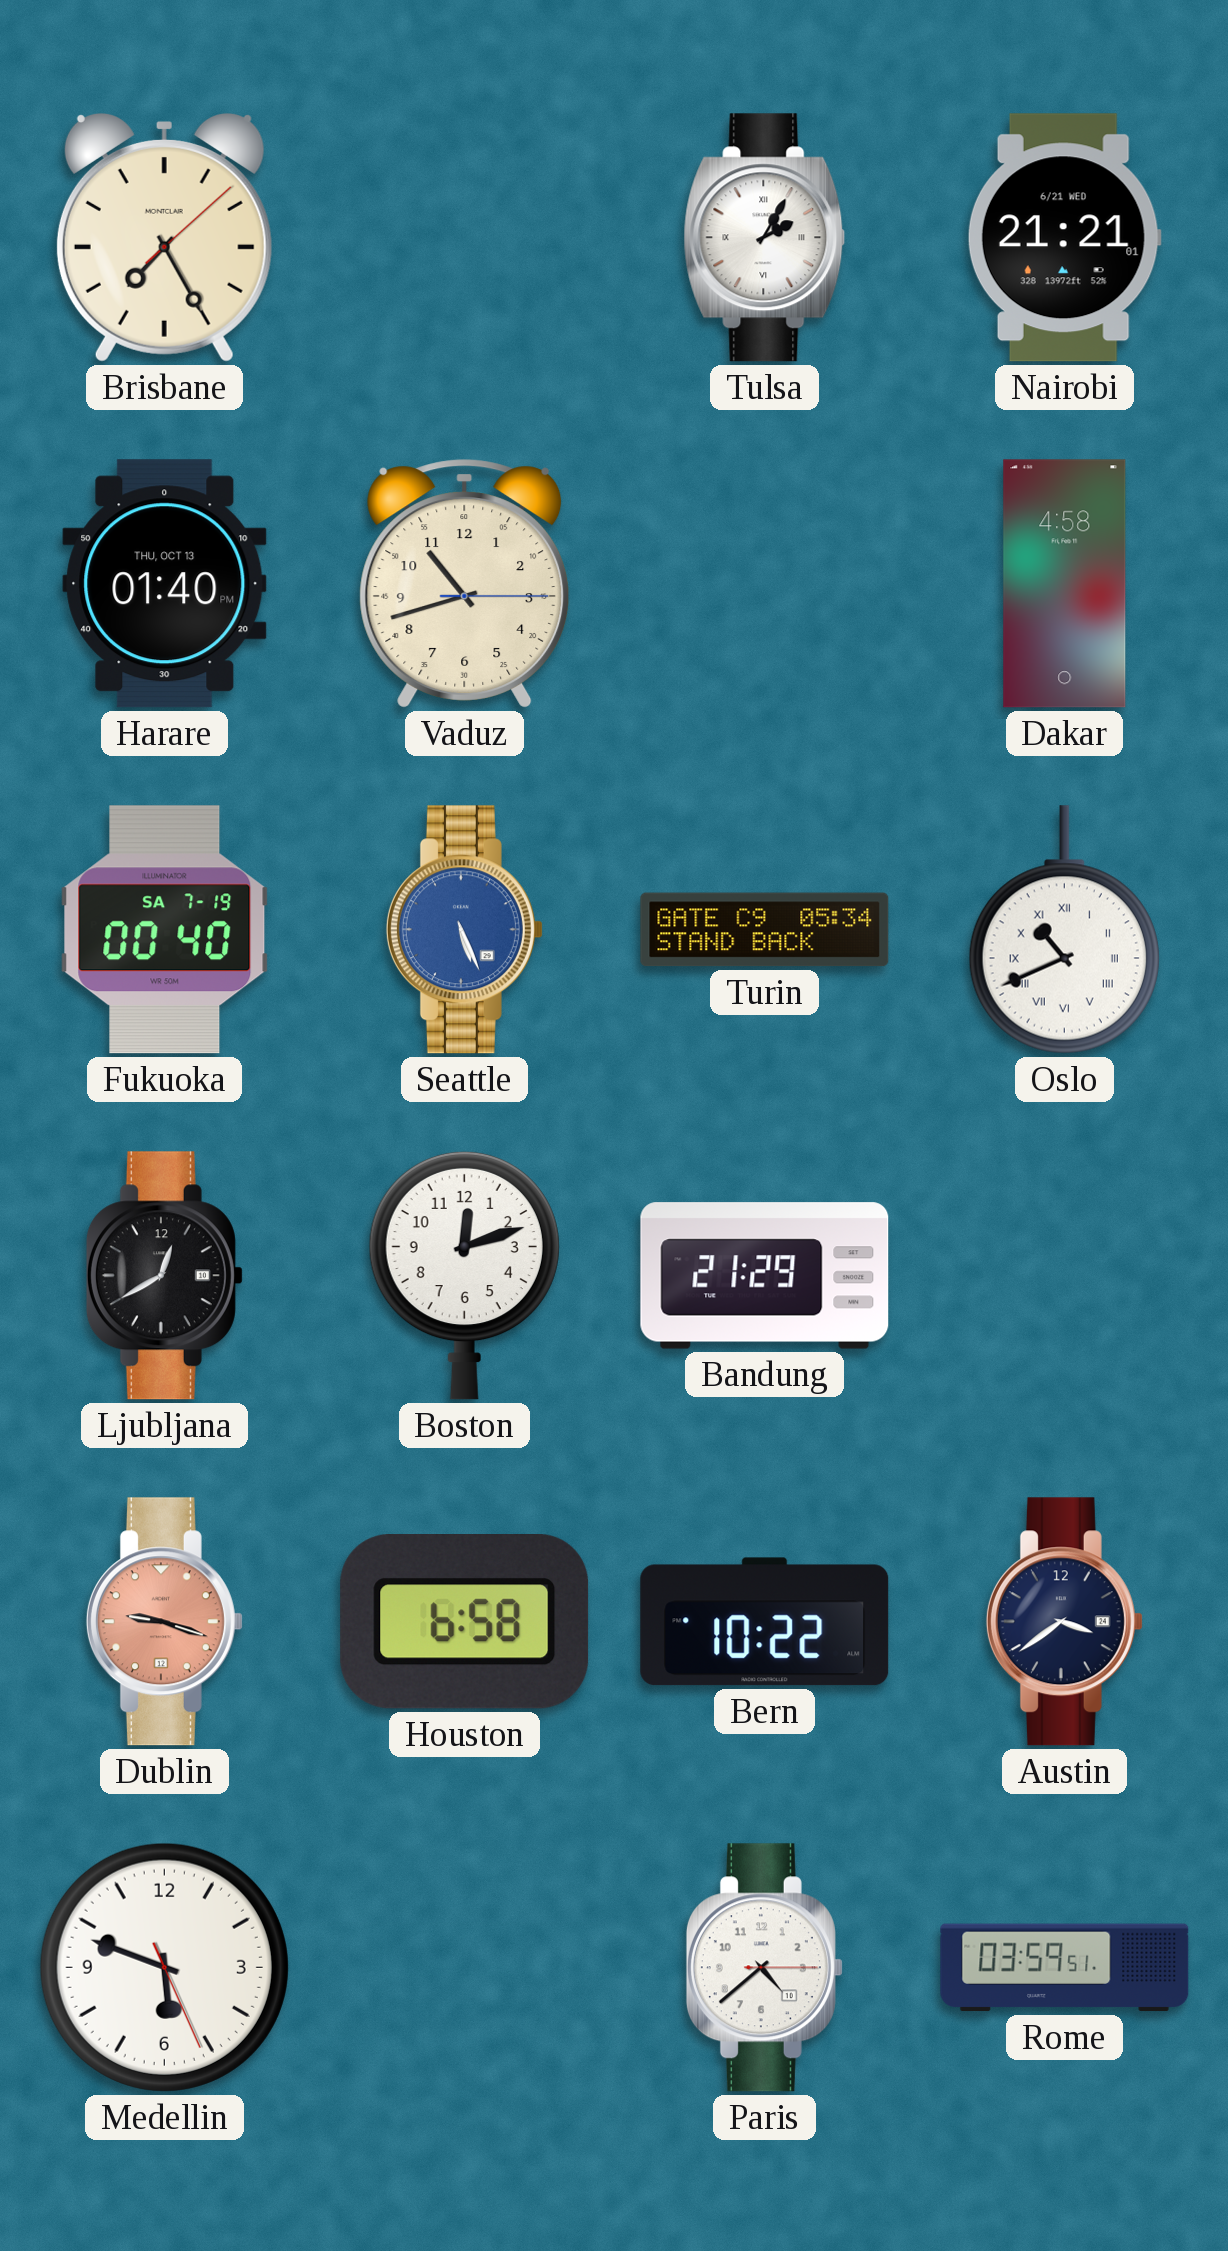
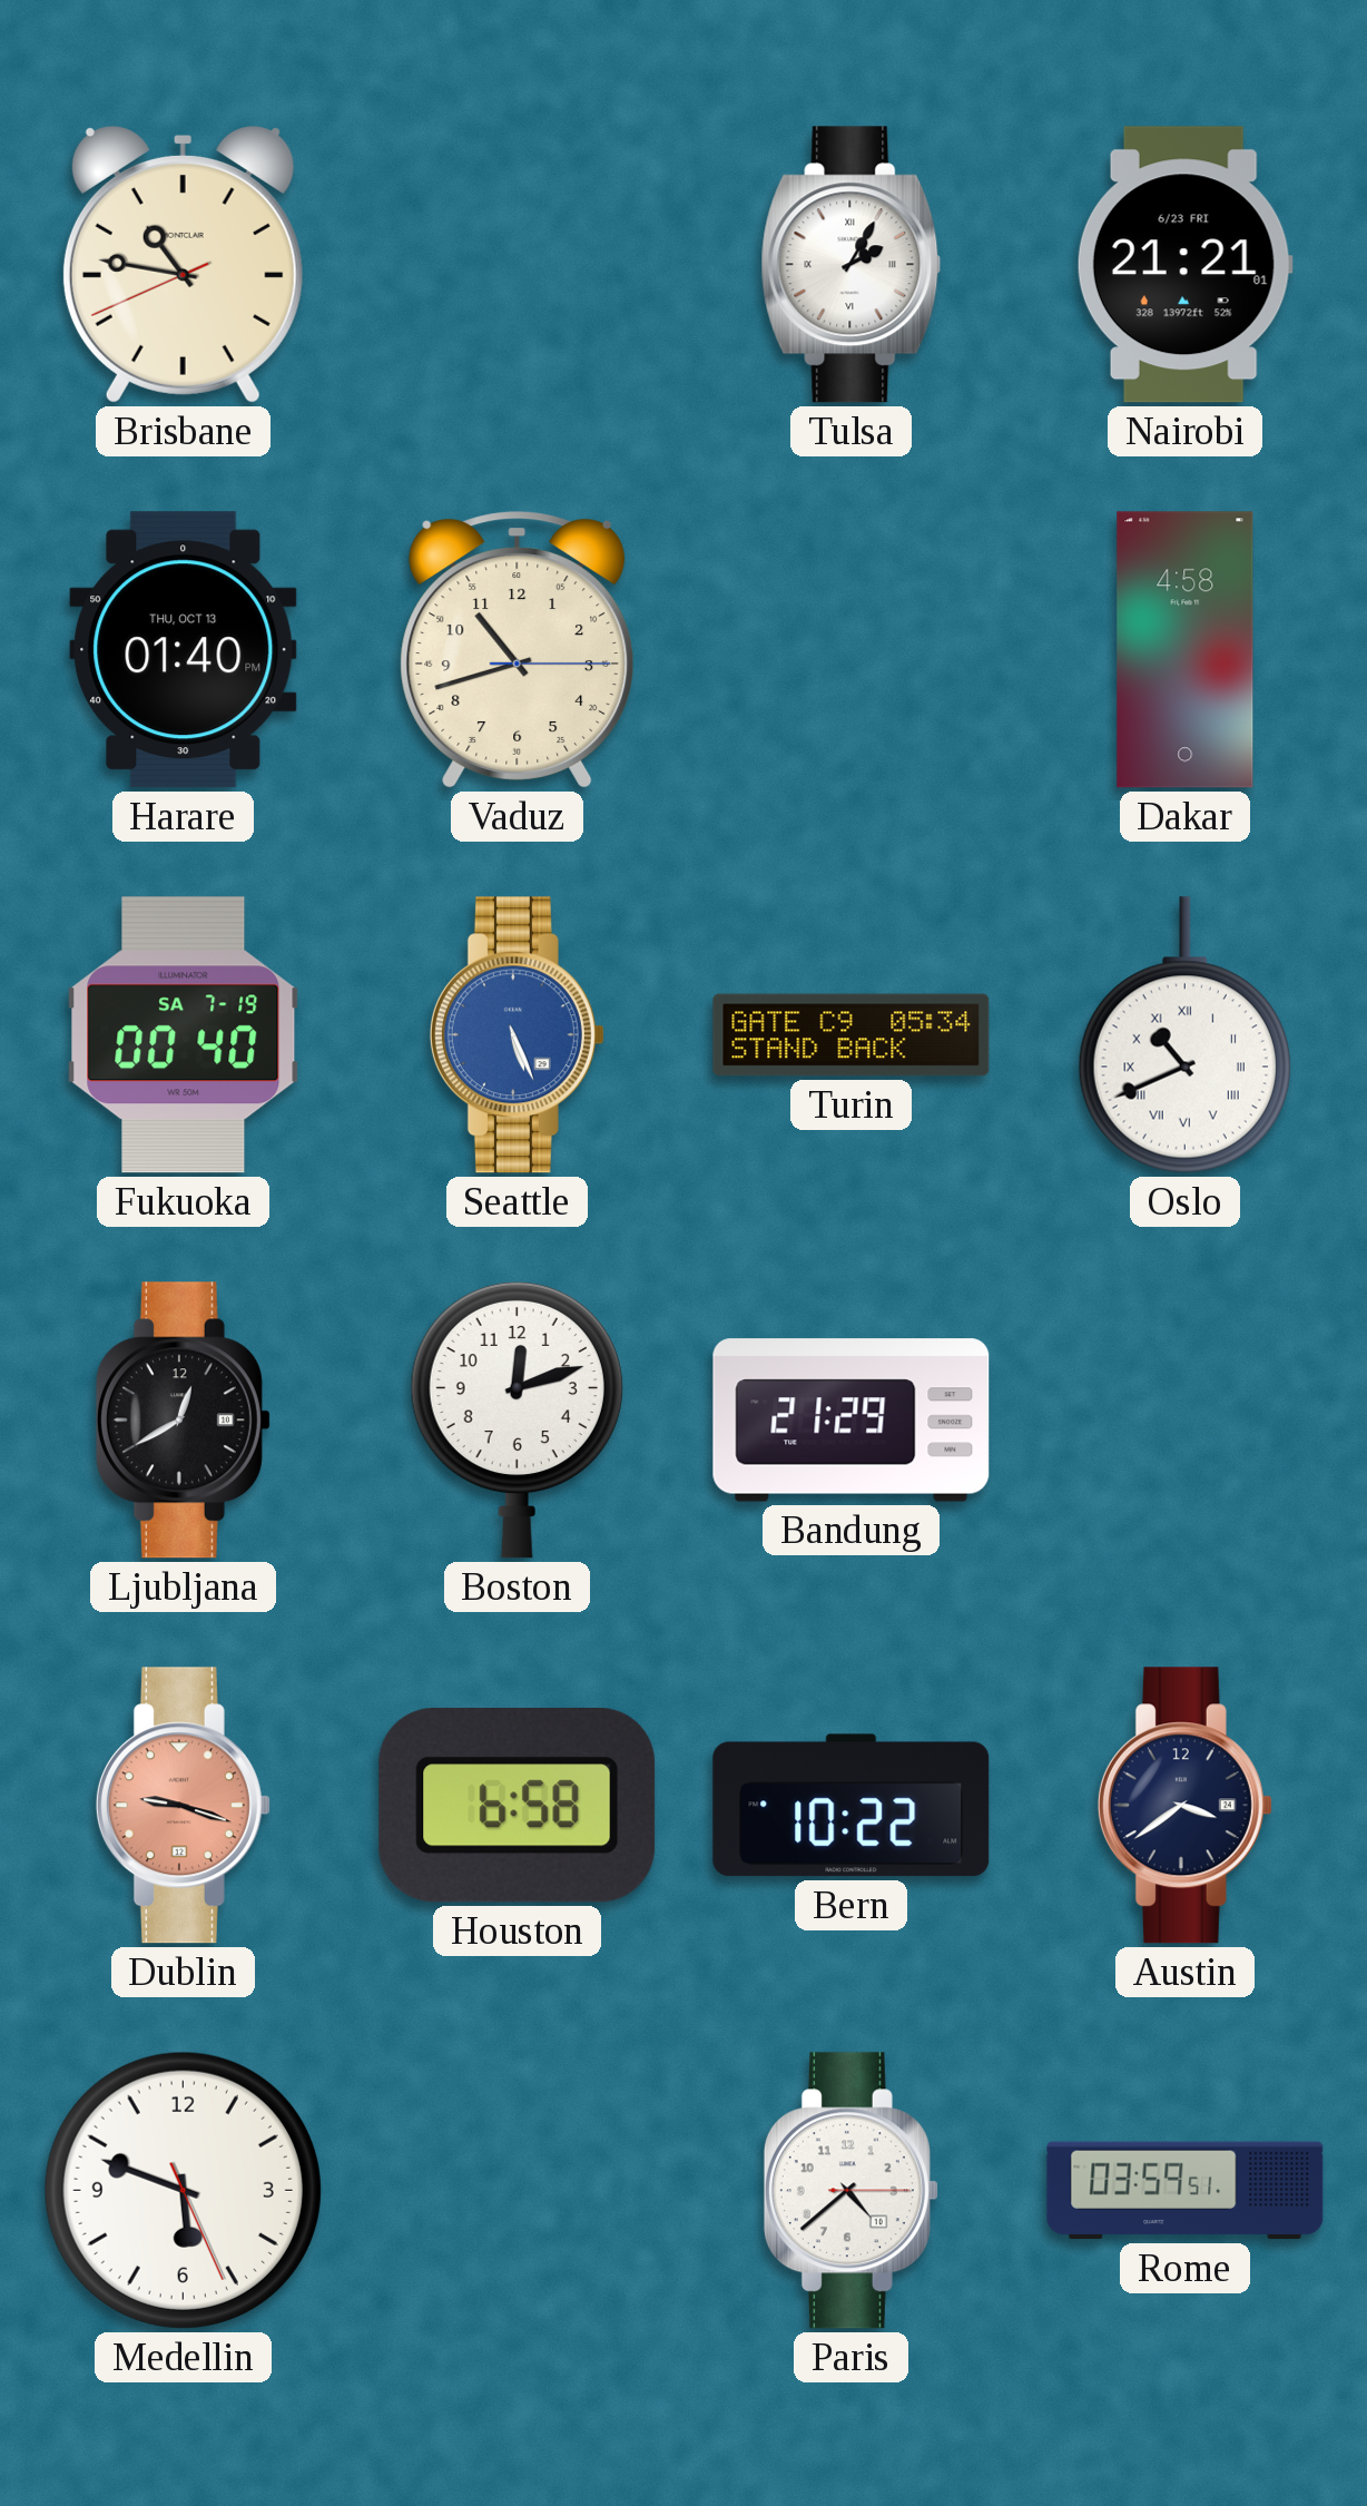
Brisbane: 7:25 -> 10:46
Nairobi date: 6/21 WED -> 6/23 FRI
